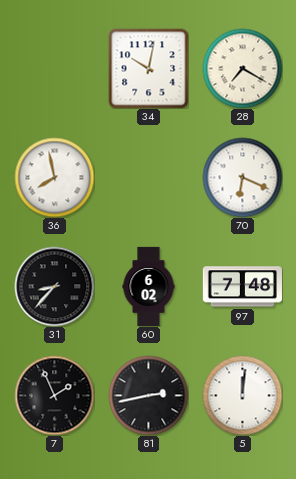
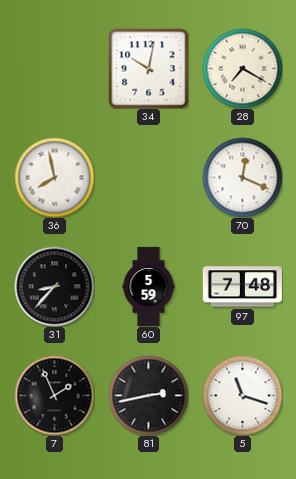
70: 6:19 -> 12:19
60: 6:02 -> 5:59
5: 12:01 -> 11:18
